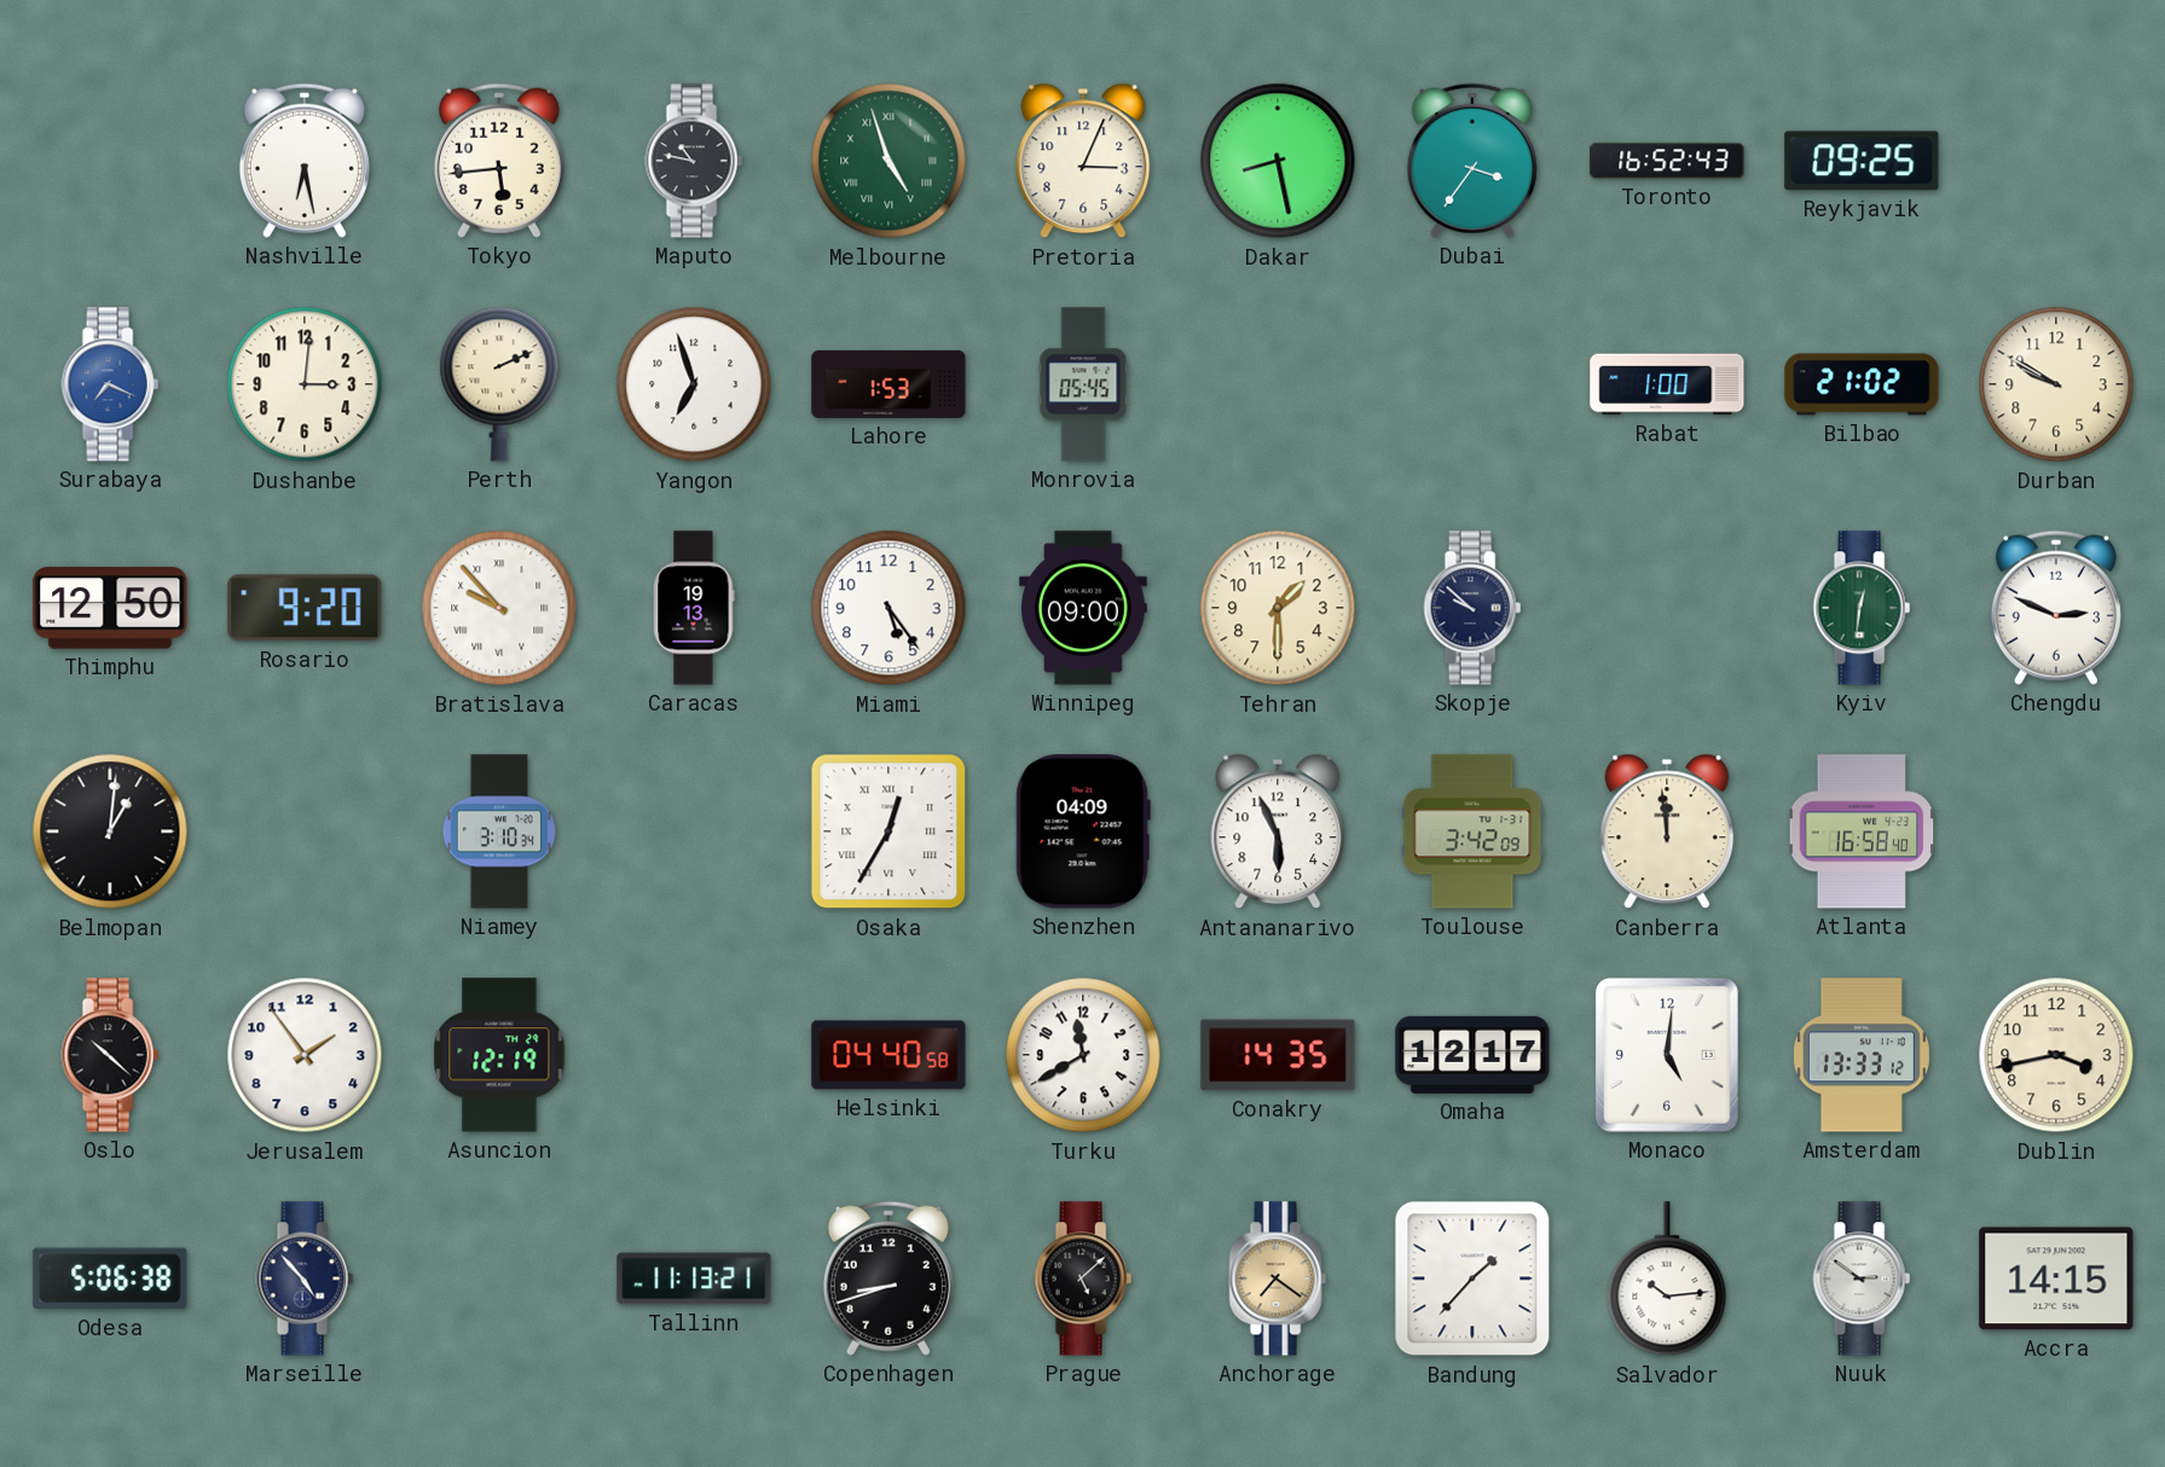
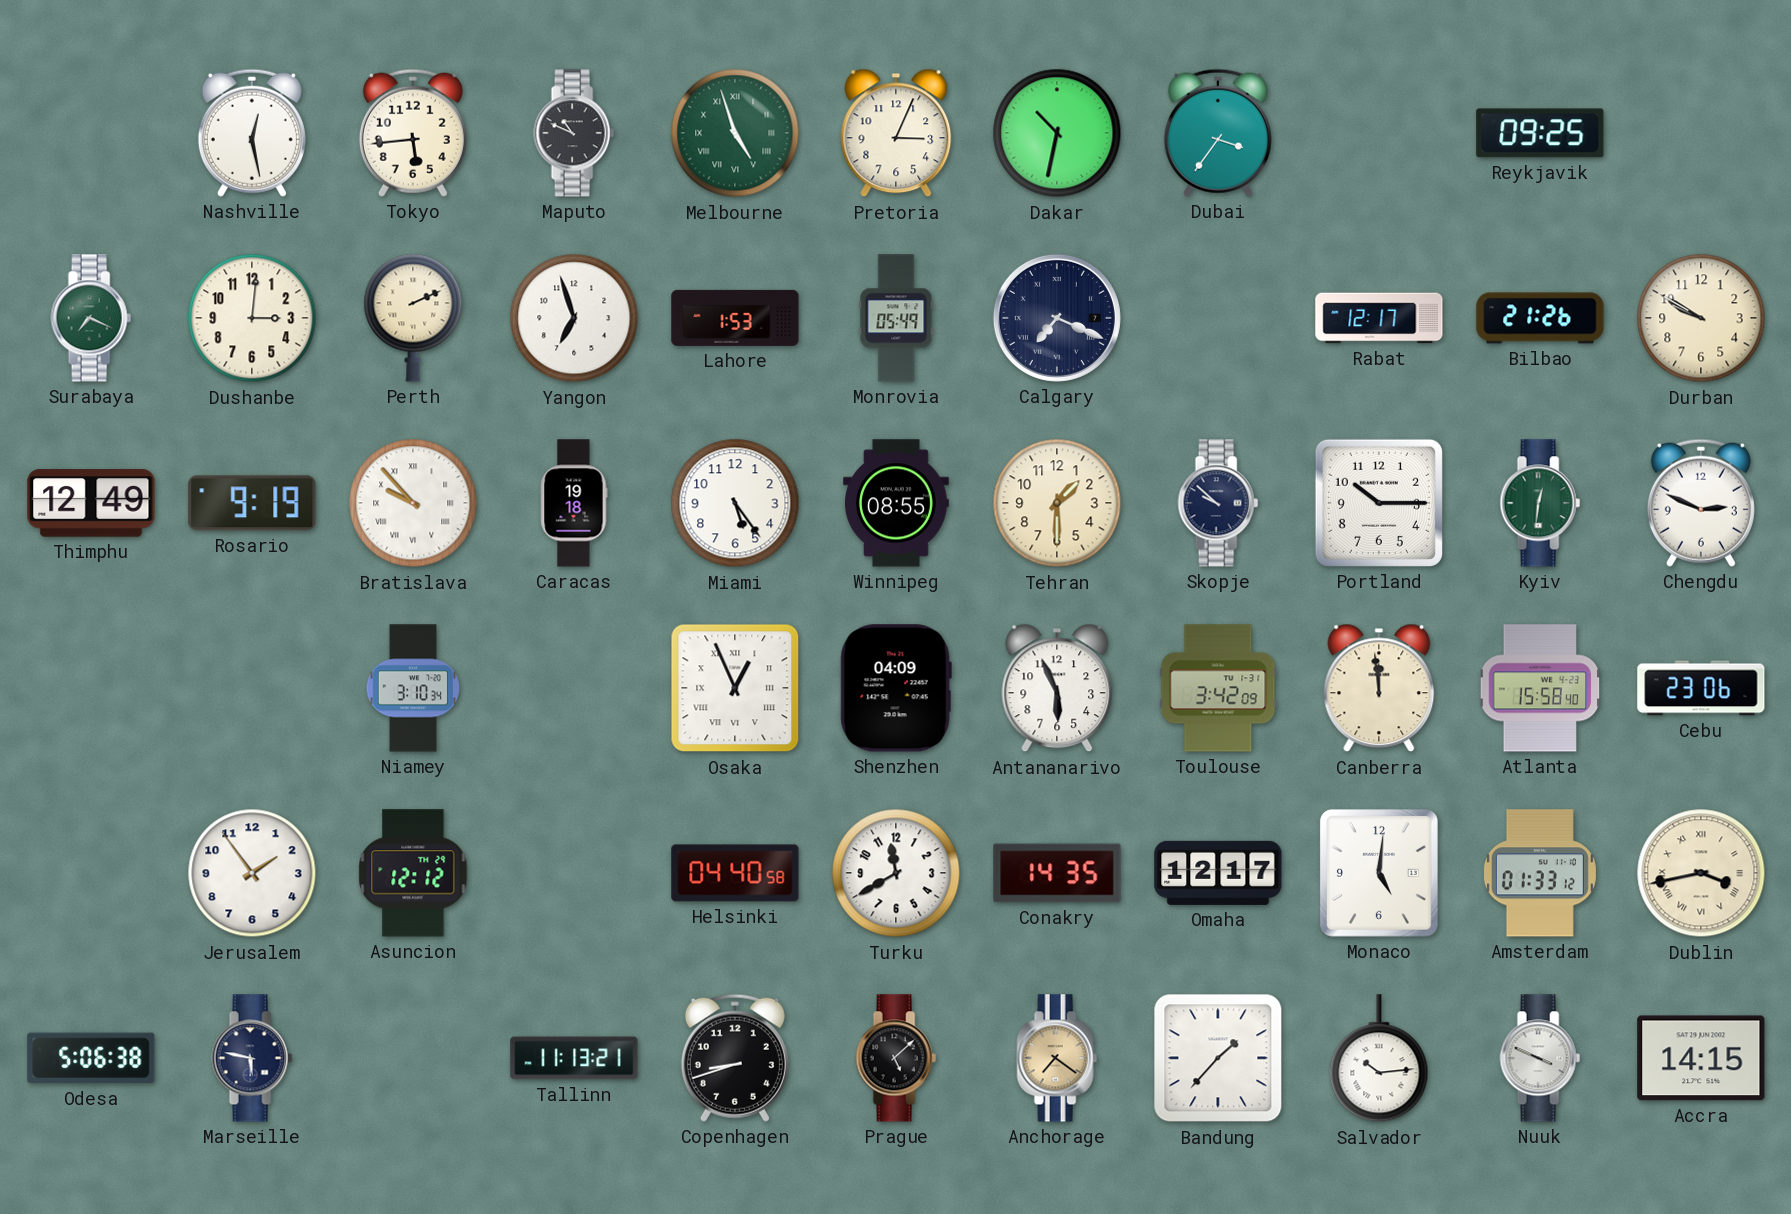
Nashville: 6:28 -> 12:28
Maputo: 10:47 -> 10:49
Dakar: 8:28 -> 10:32
Toronto: 16:52 -> none
Surabaya dial: blue -> green
Monrovia: 05:45 -> 05:49
Calgary: none -> 7:19
Rabat: 1:00 -> 12:17
Bilbao: 21:02 -> 21:26
Thimphu: 12:50 -> 12:49
Rosario: 9:20 -> 9:19
Caracas: 19:13 -> 19:18
Winnipeg: 09:00 -> 08:55
Portland: none -> 10:15
Belmopan: 1:01 -> none
Osaka: 12:35 -> 12:56
Atlanta: 16:58 -> 15:58
Cebu: none -> 23:06
Oslo: 10:22 -> none
Asuncion: 12:19 -> 12:12
Amsterdam: 13:33 -> 01:33
Dublin numerals: Arabic -> Roman
Marseille: 4:53 -> 5:47
Nuuk: 2:51 -> 3:49
